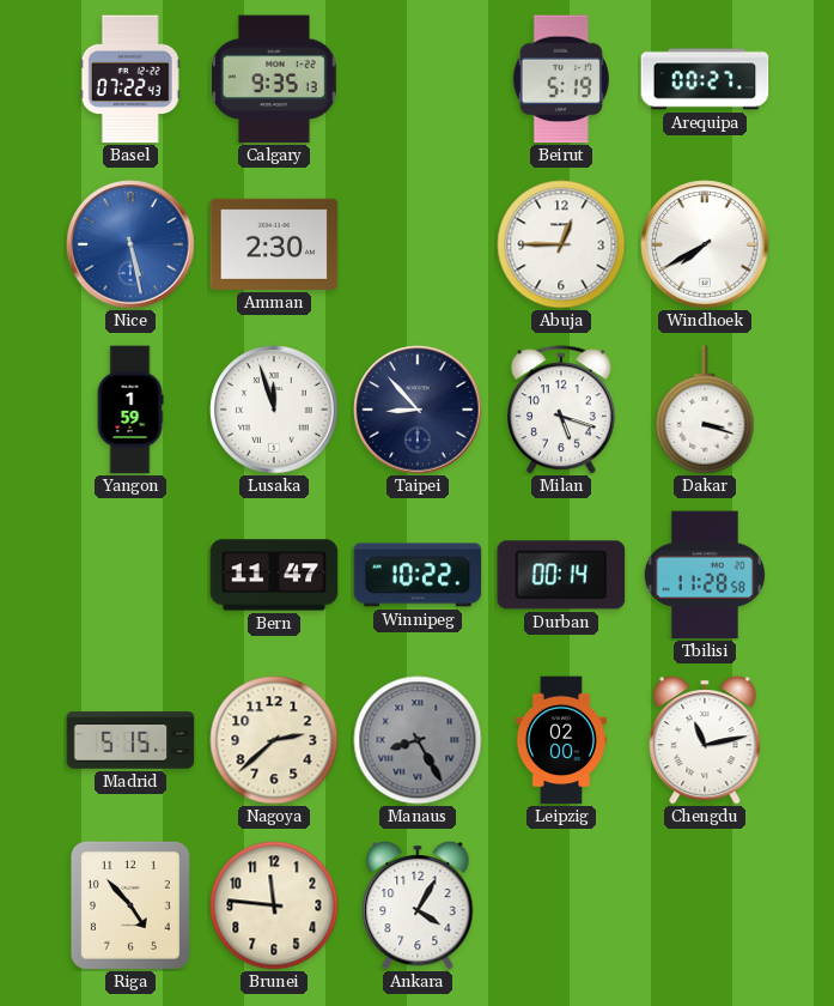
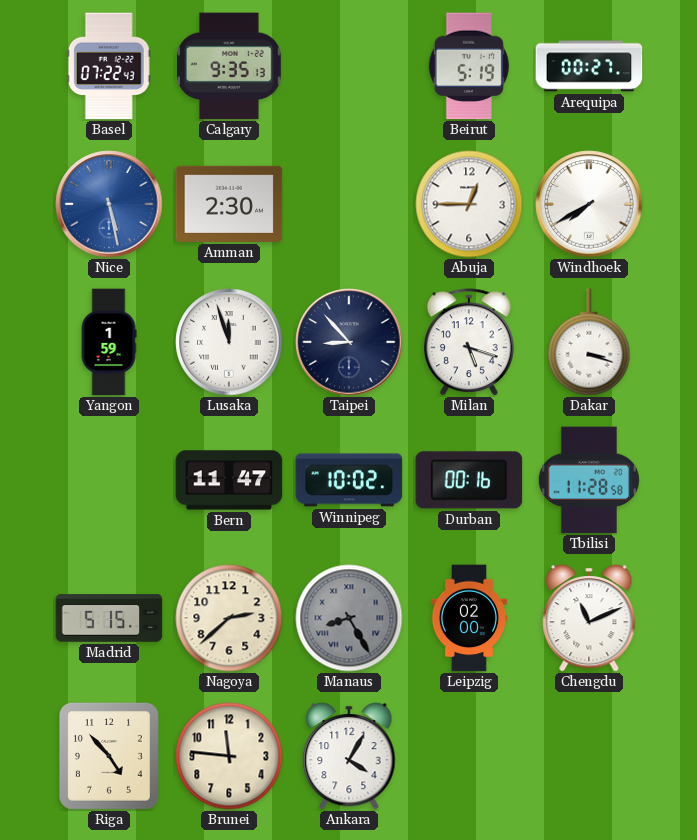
Winnipeg: 10:22 -> 10:02
Durban: 00:14 -> 00:16
Chengdu: 11:13 -> 11:11
